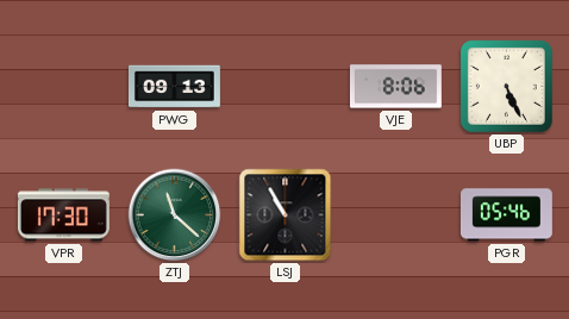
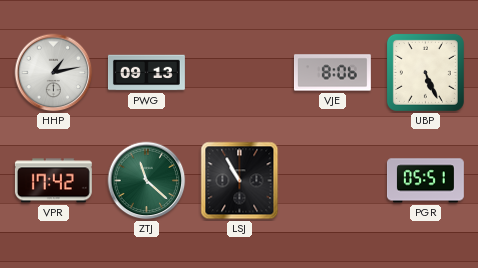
HHP: none -> 1:13
VPR: 17:30 -> 17:42
PGR: 05:46 -> 05:51
